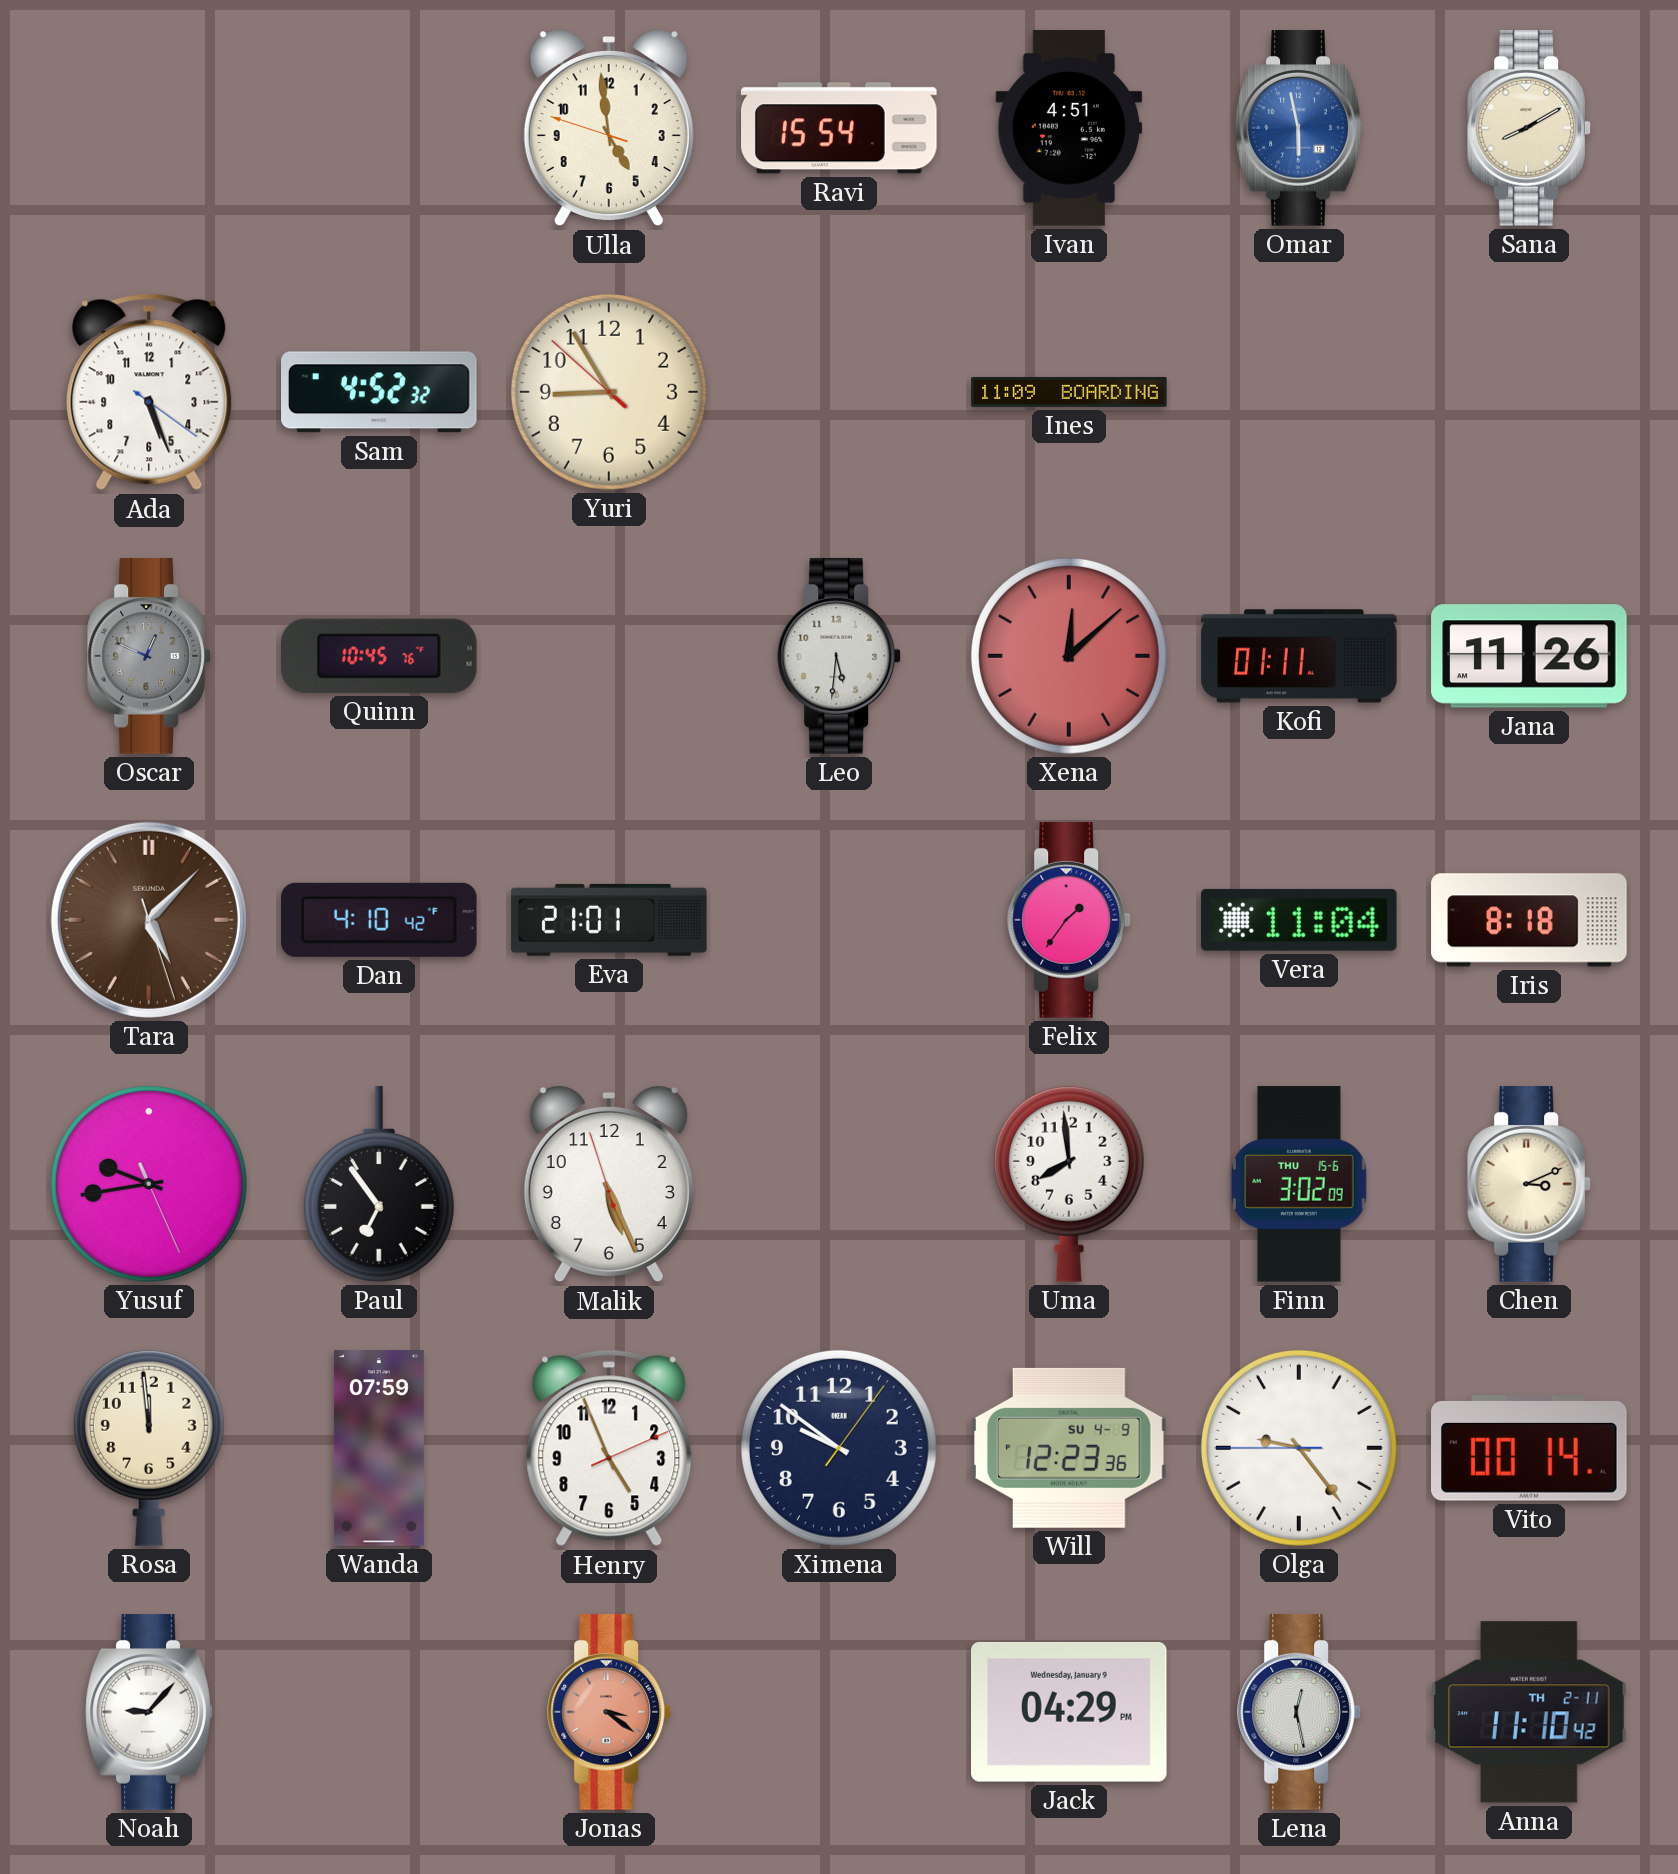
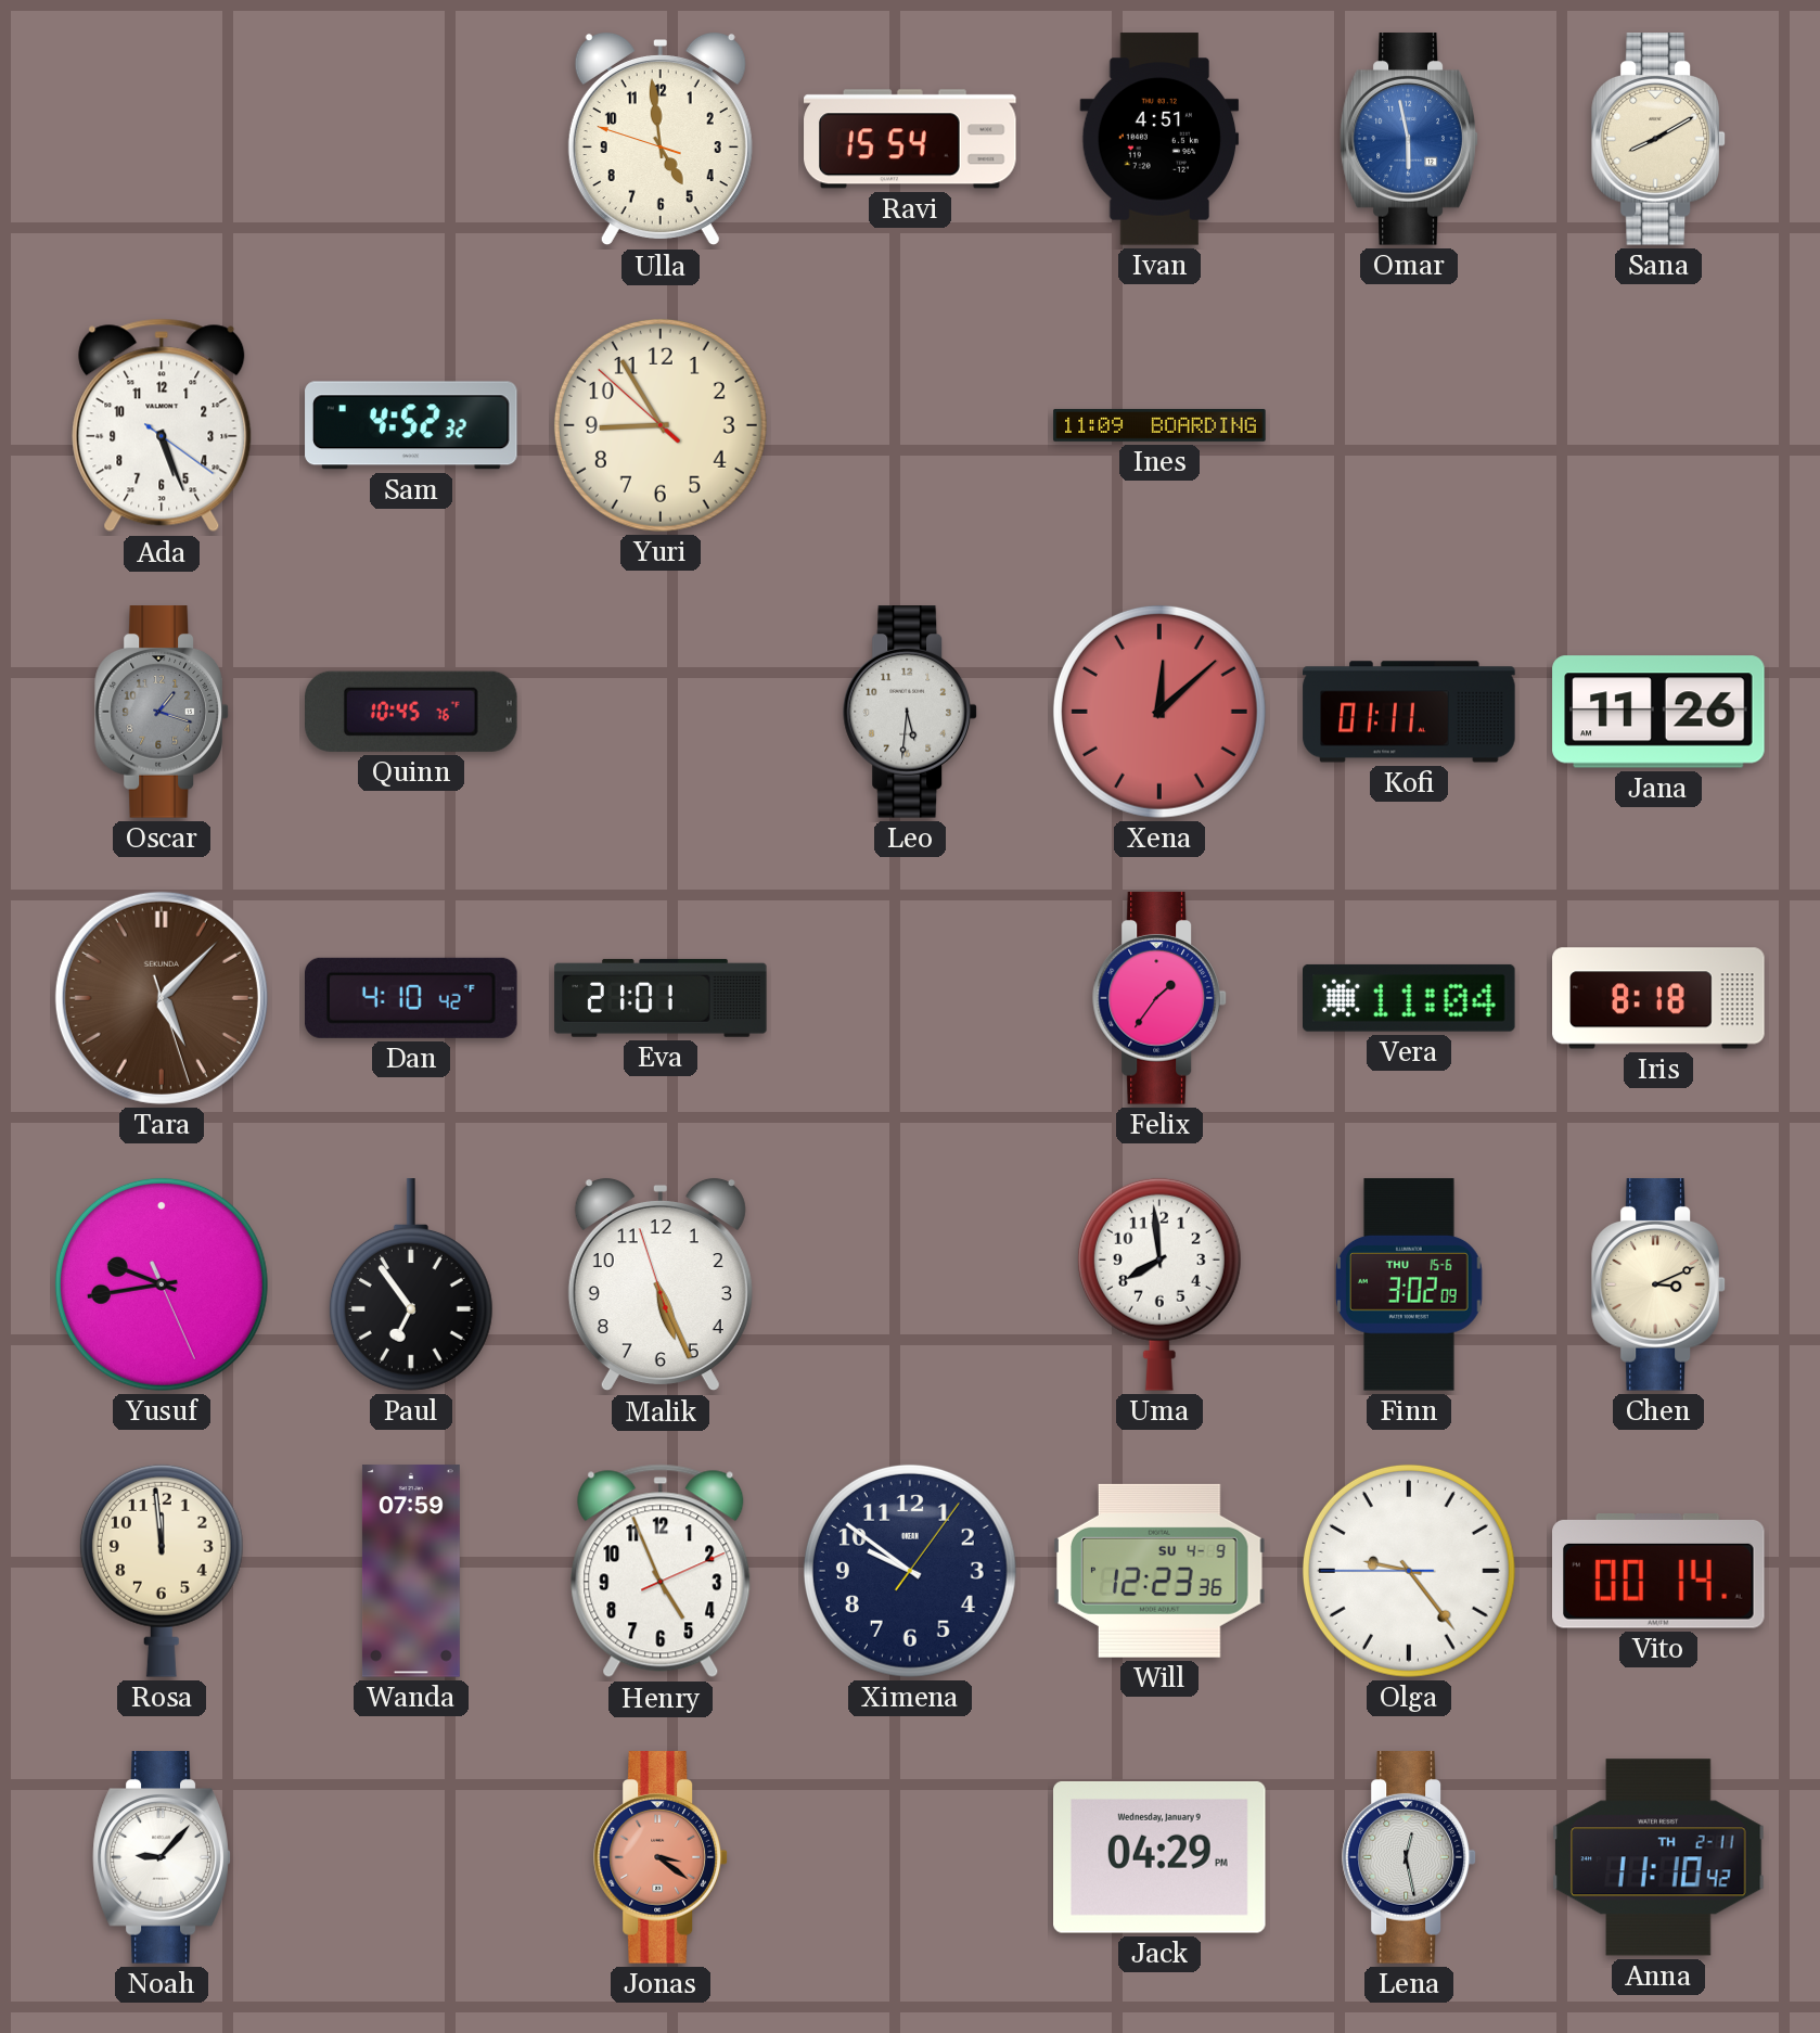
Oscar: 12:49 -> 1:18
